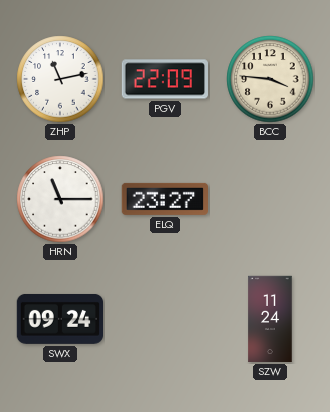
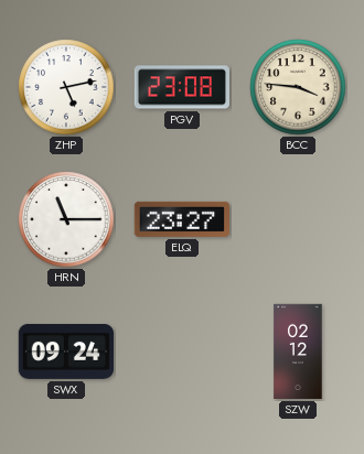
ZHP: 11:13 -> 5:13
PGV: 22:09 -> 23:08
SZW: 11:24 -> 02:12
